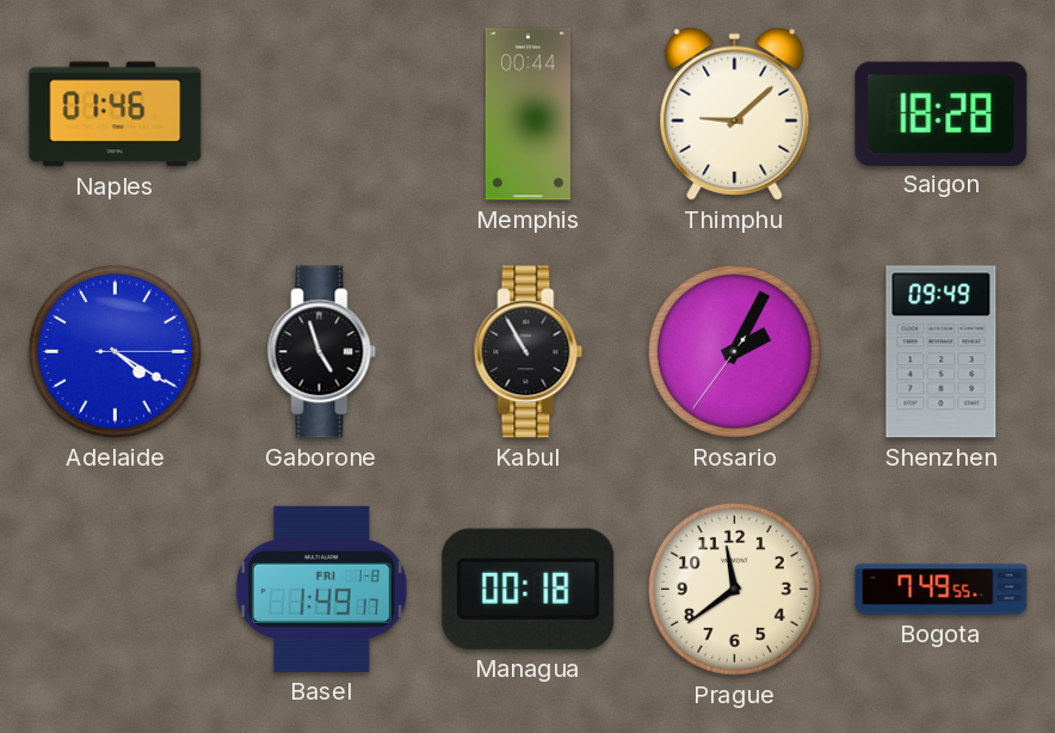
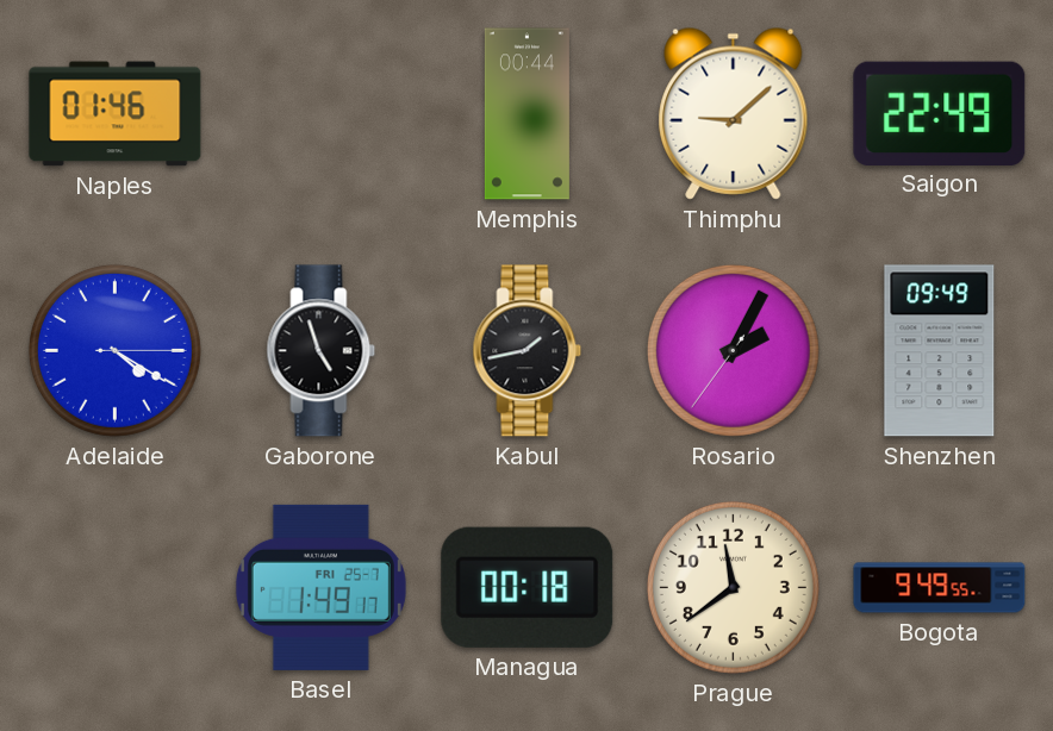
Saigon: 18:28 -> 22:49
Kabul: 10:55 -> 1:43
Basel date: FRI 1-8 -> FRI 25-7
Bogota: 7:49 -> 9:49
